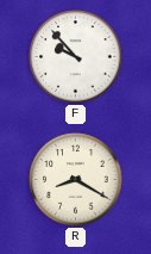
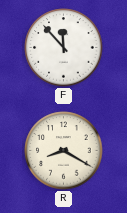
F: 9:53 -> 11:53
